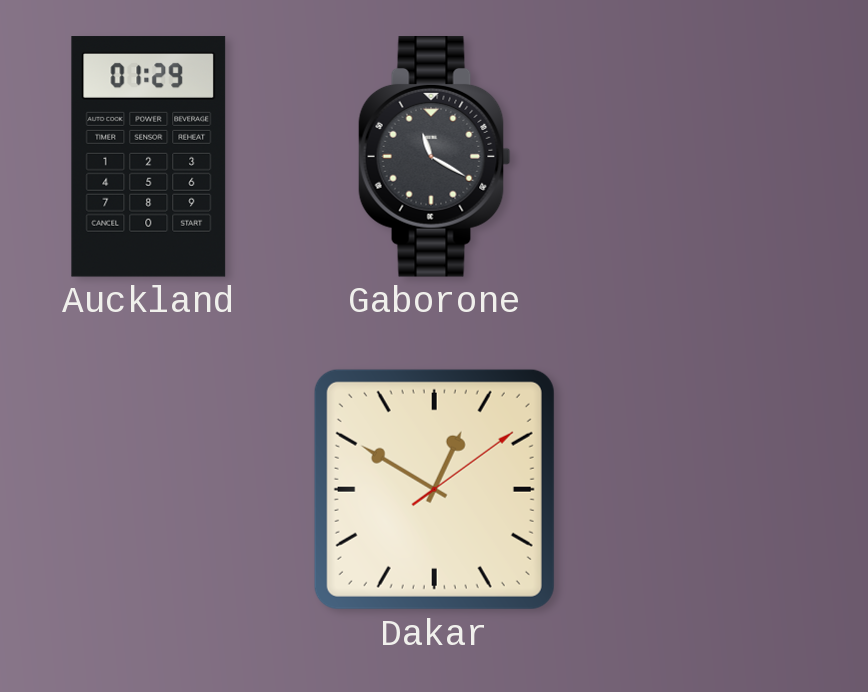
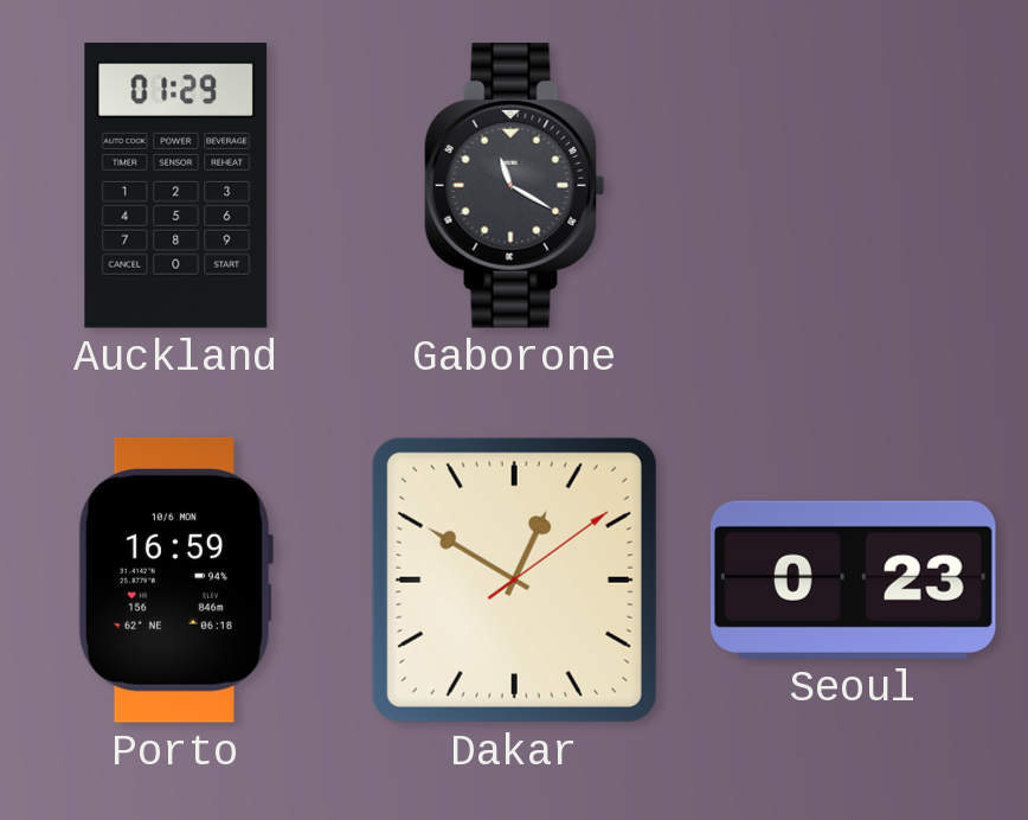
Porto: none -> 16:59
Seoul: none -> 0:23
